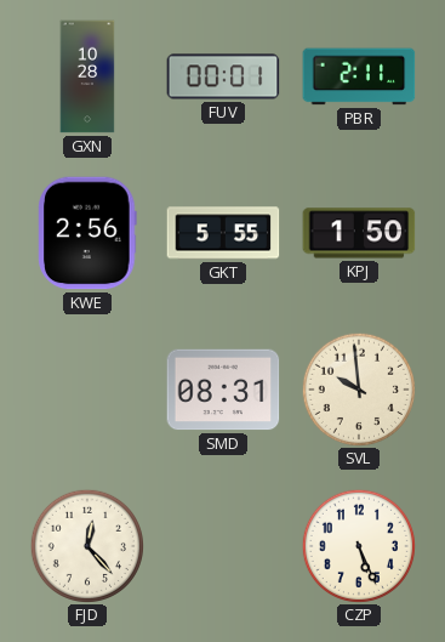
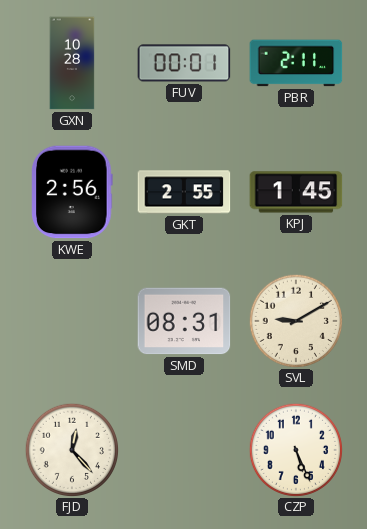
GKT: 5:55 -> 2:55
KPJ: 1:50 -> 1:45
SVL: 9:59 -> 9:10
